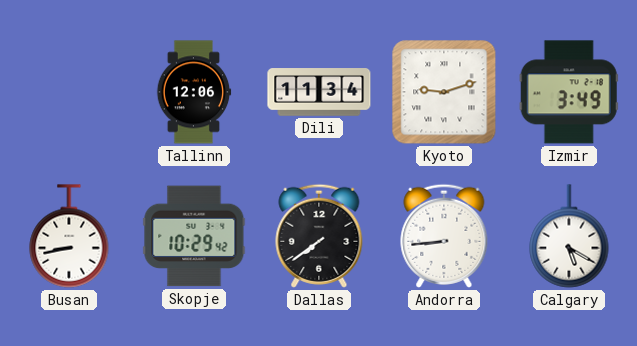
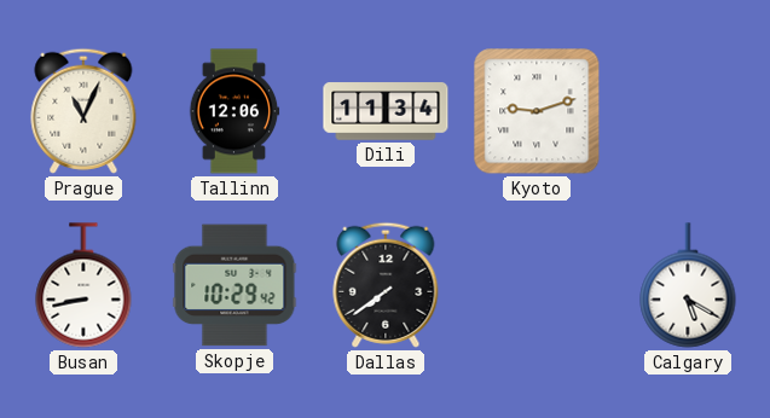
Prague: none -> 11:04
Izmir: 3:49 -> none
Andorra: 8:44 -> none
